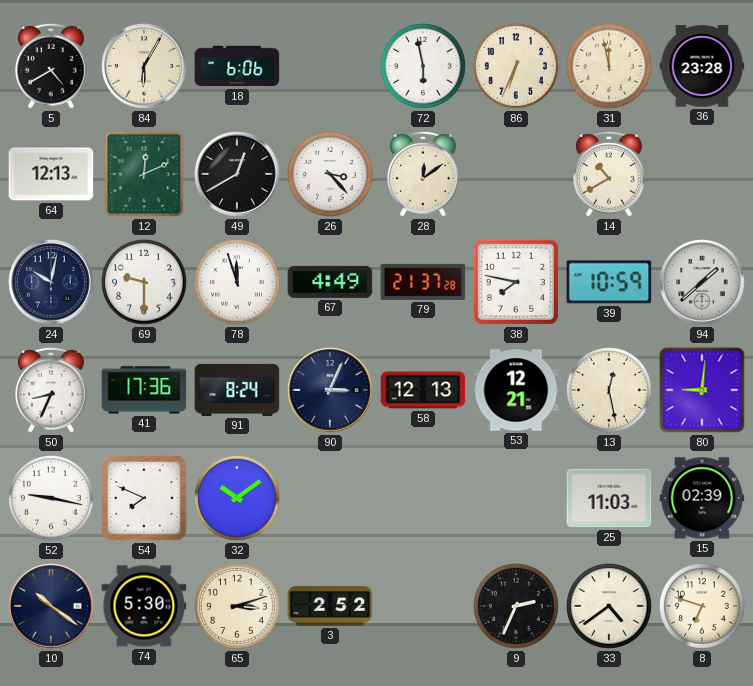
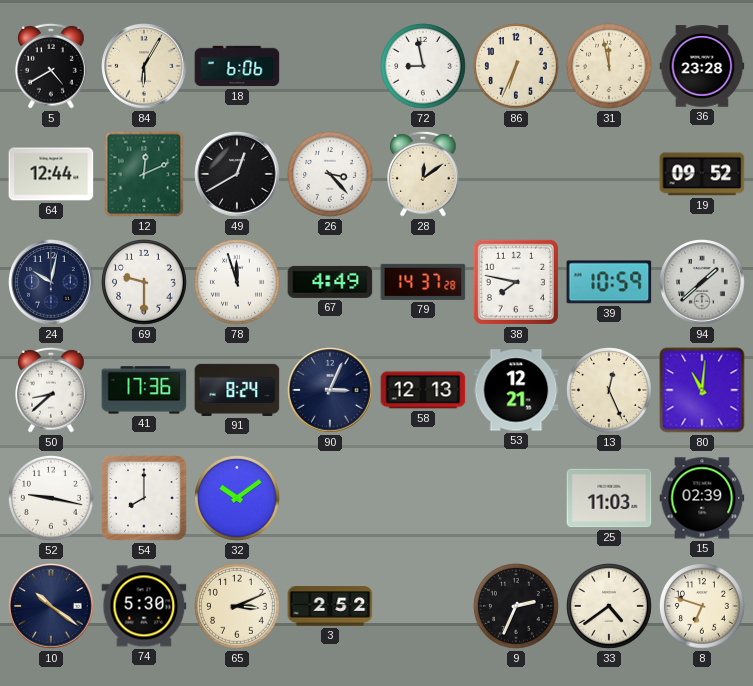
72: 5:58 -> 8:58
64: 12:13 -> 12:44
14: 10:40 -> none
19: none -> 09:52
79: 21:37 -> 14:37
50: 8:34 -> 8:38
13: 12:28 -> 12:26
80: 9:01 -> 11:01
54: 7:49 -> 8:00
65: 3:12 -> 3:11
